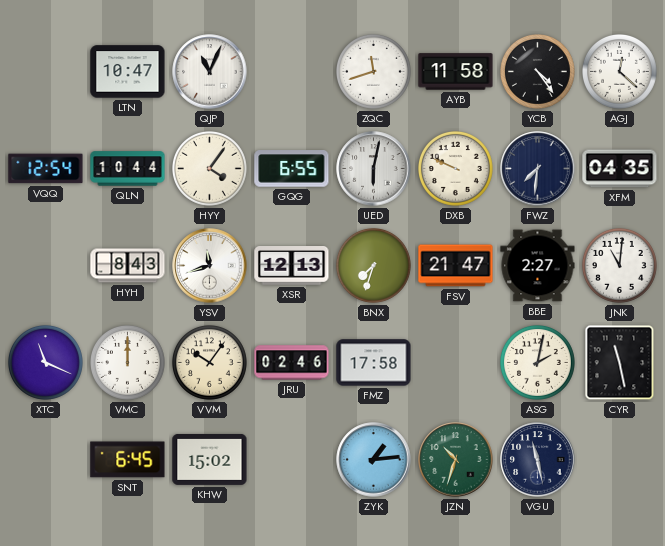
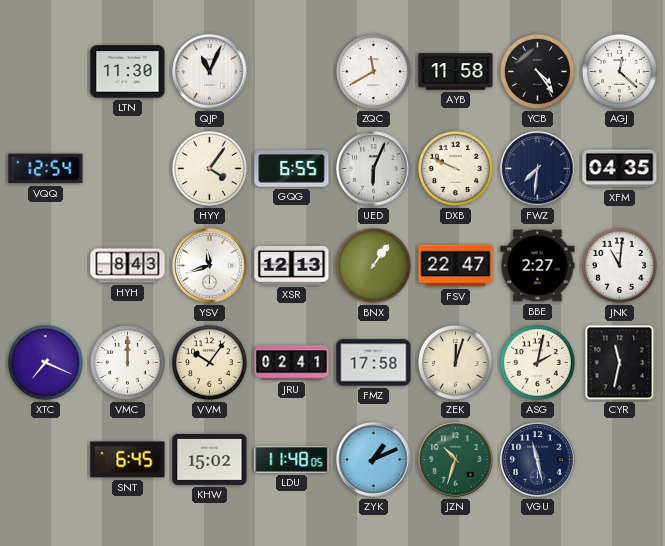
LTN: 10:47 -> 11:30
ZQC: 11:42 -> 11:40
QLN: 10:44 -> none
UED: 6:02 -> 6:04
BNX: 7:33 -> 1:06
FSV: 21:47 -> 22:47
XTC: 11:19 -> 7:19
JRU: 02:46 -> 02:41
ZEK: none -> 12:03
CYR: 11:28 -> 11:32
LDU: none -> 11:48
ZYK: 1:14 -> 1:11
